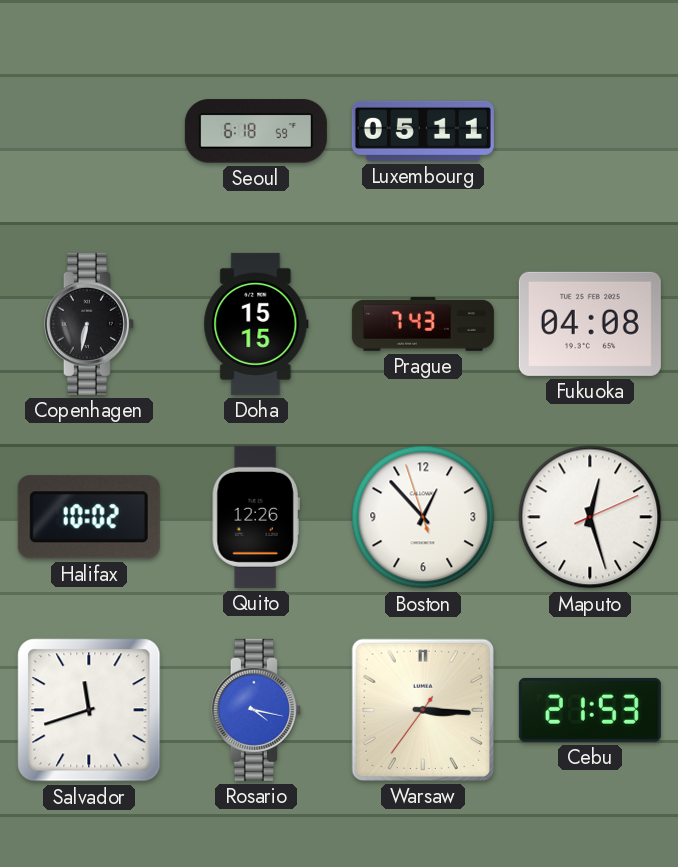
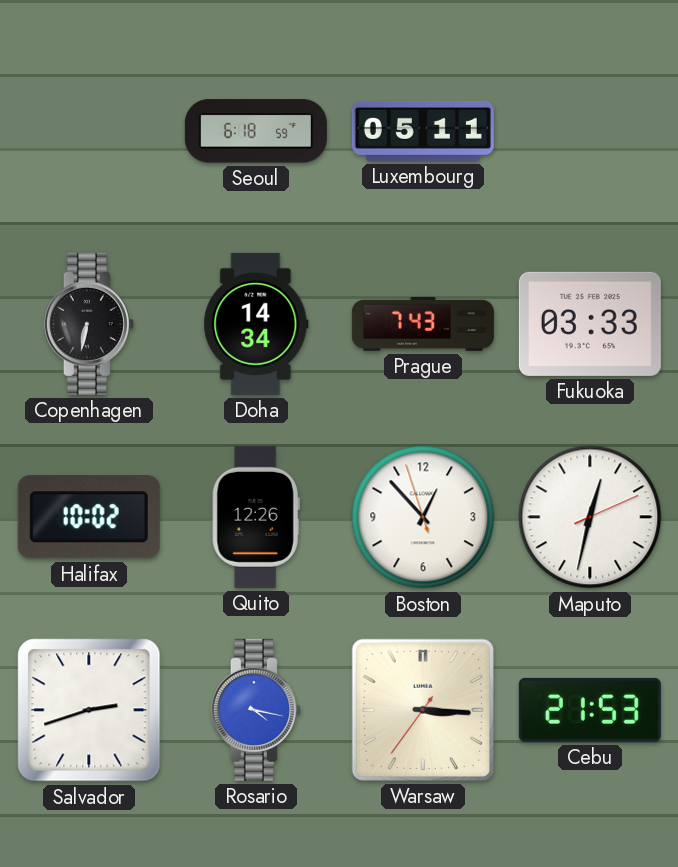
Doha: 15:15 -> 14:34
Fukuoka: 04:08 -> 03:33
Maputo: 12:27 -> 12:32
Salvador: 11:42 -> 2:42
